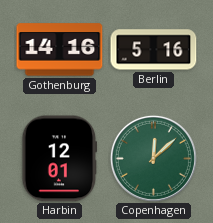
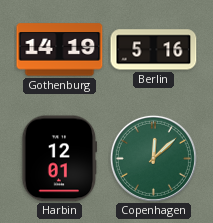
Gothenburg: 14:16 -> 14:19
